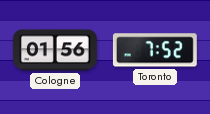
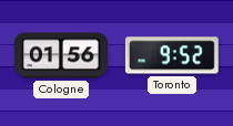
Toronto: 7:52 -> 9:52
